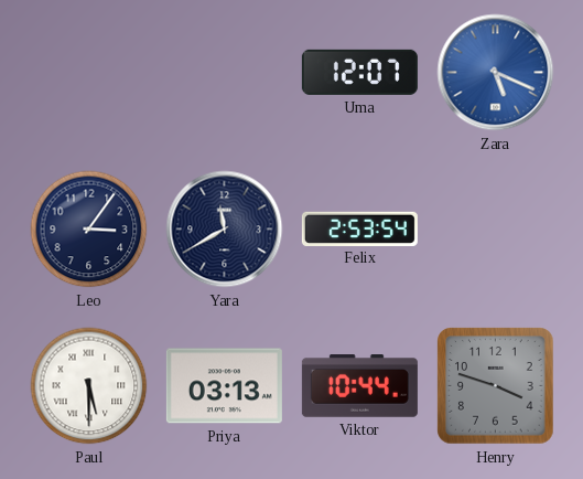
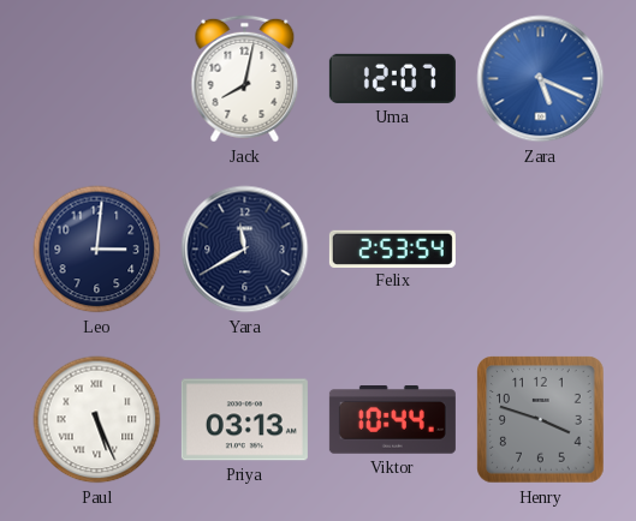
Jack: none -> 8:02
Leo: 3:06 -> 3:01
Paul: 5:30 -> 5:26
